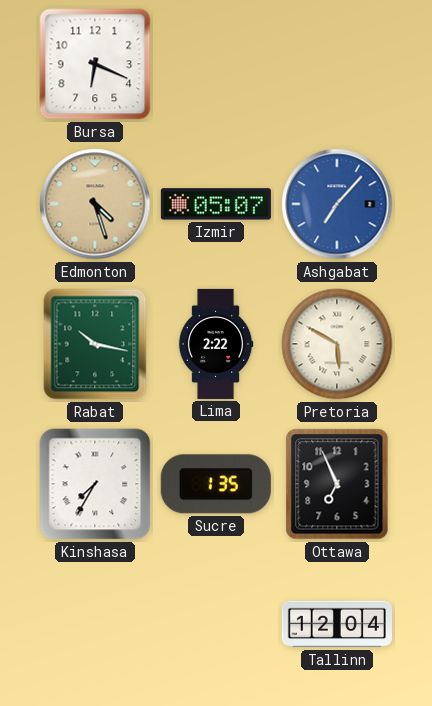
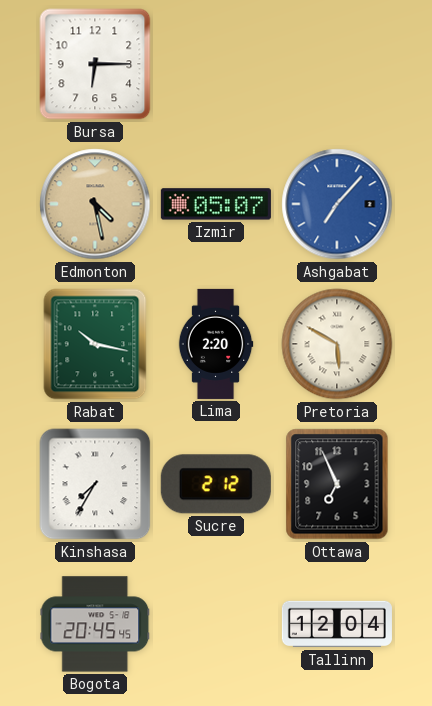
Bursa: 6:19 -> 6:15
Edmonton: 4:27 -> 4:28
Lima: 2:22 -> 2:20
Sucre: 1:35 -> 2:12
Bogota: none -> 20:45
